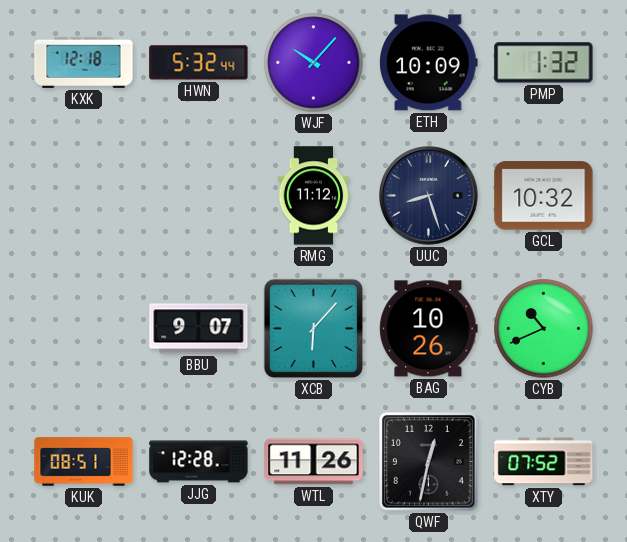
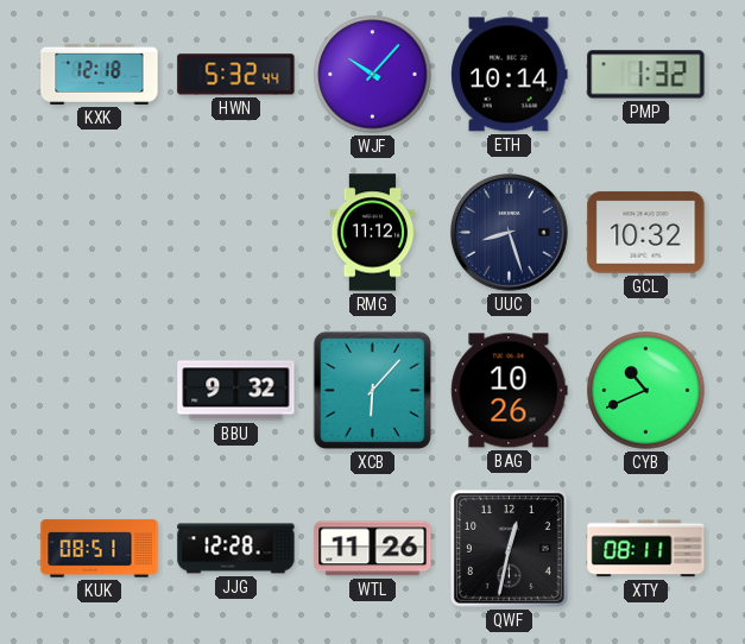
ETH: 10:09 -> 10:14
BBU: 9:07 -> 9:32
XTY: 07:52 -> 08:11
